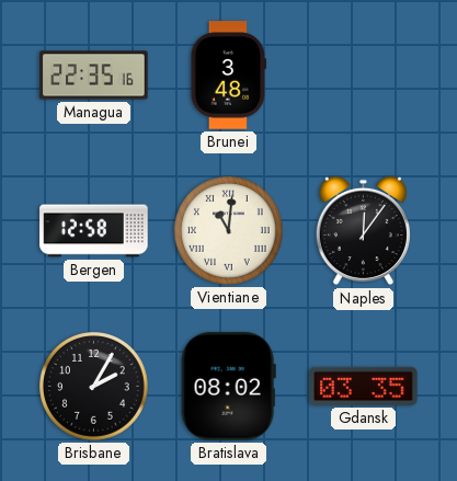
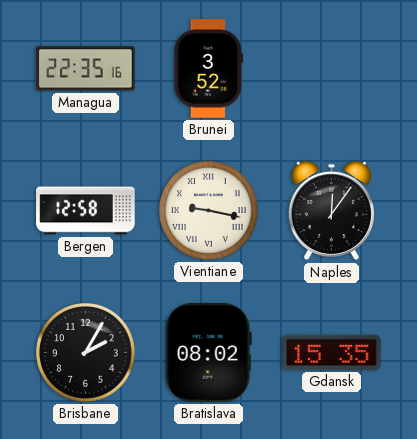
Brunei: 3:48 -> 3:52
Vientiane: 11:01 -> 9:17
Gdansk: 03:35 -> 15:35
